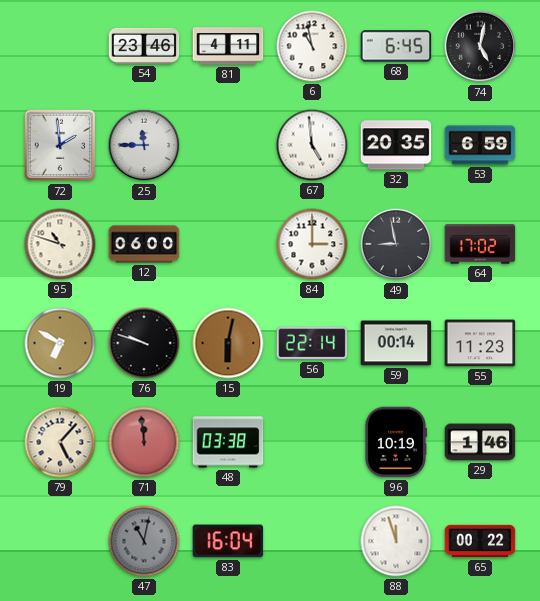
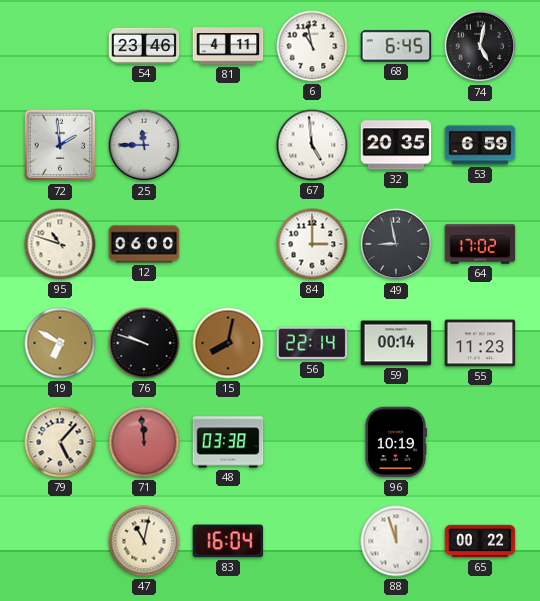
15: 6:02 -> 8:02
29: 1:46 -> none
47 dial: grey -> cream
